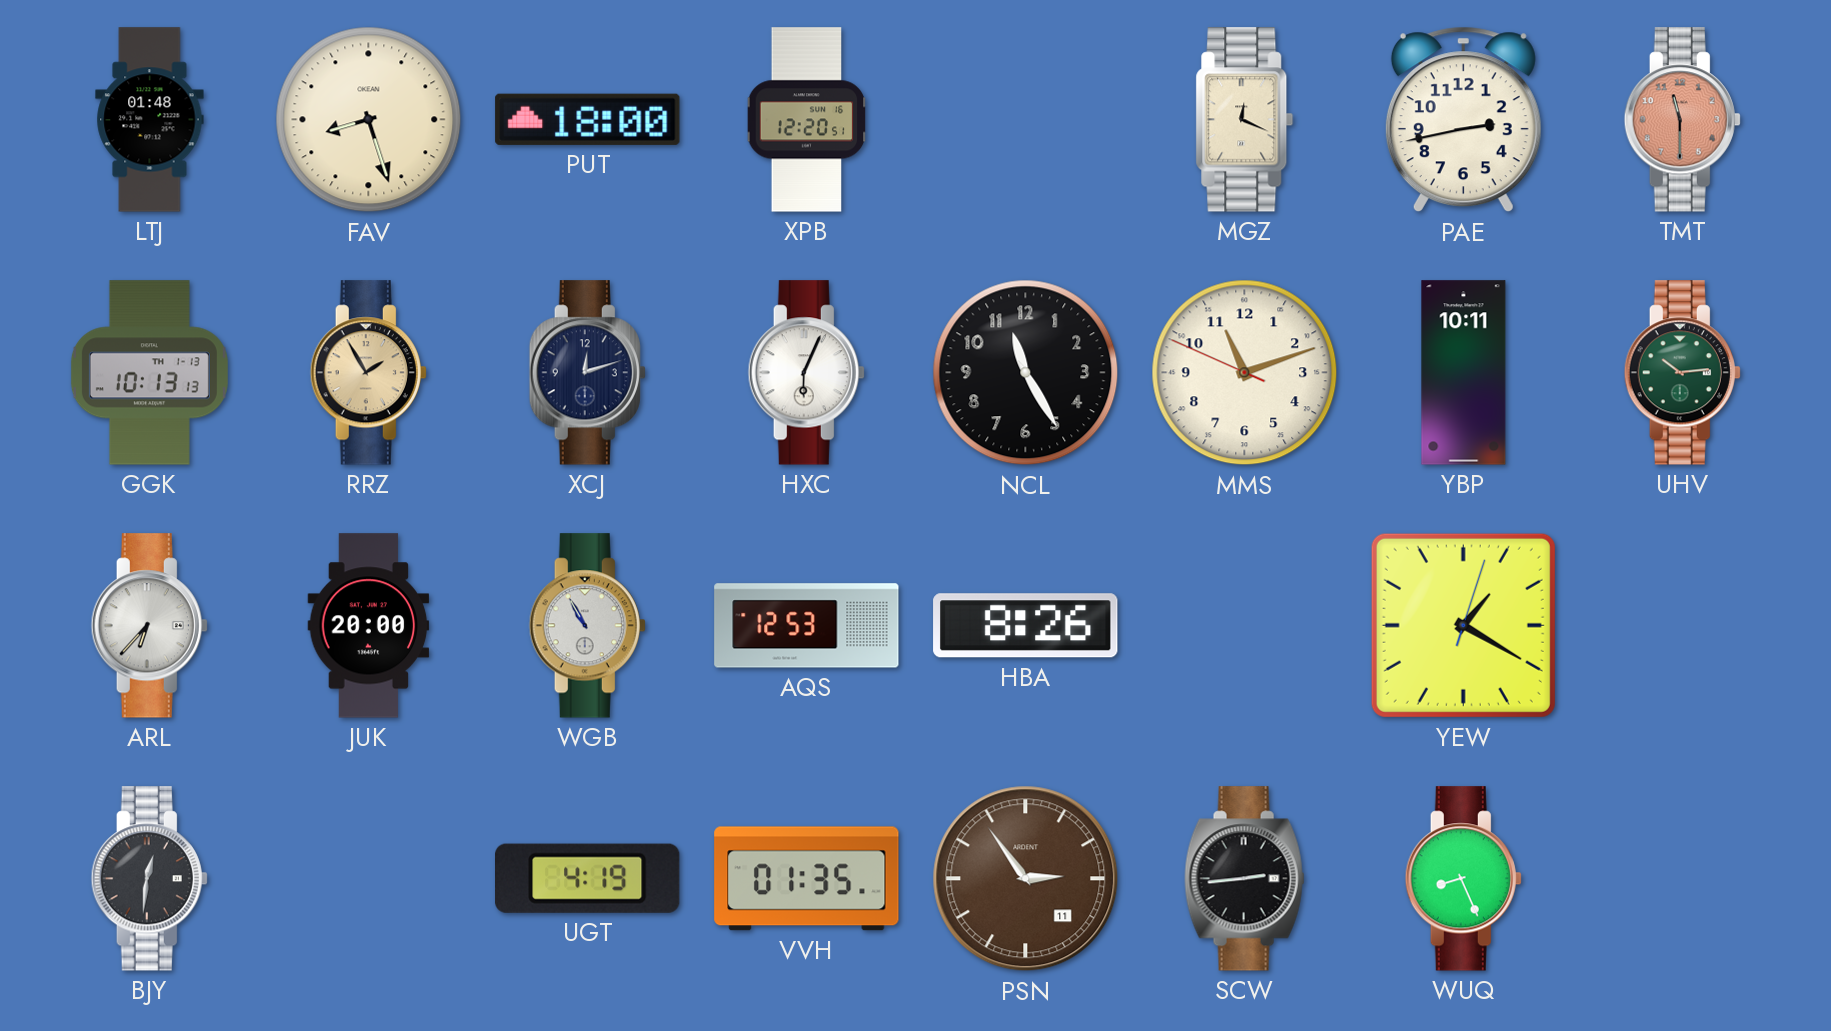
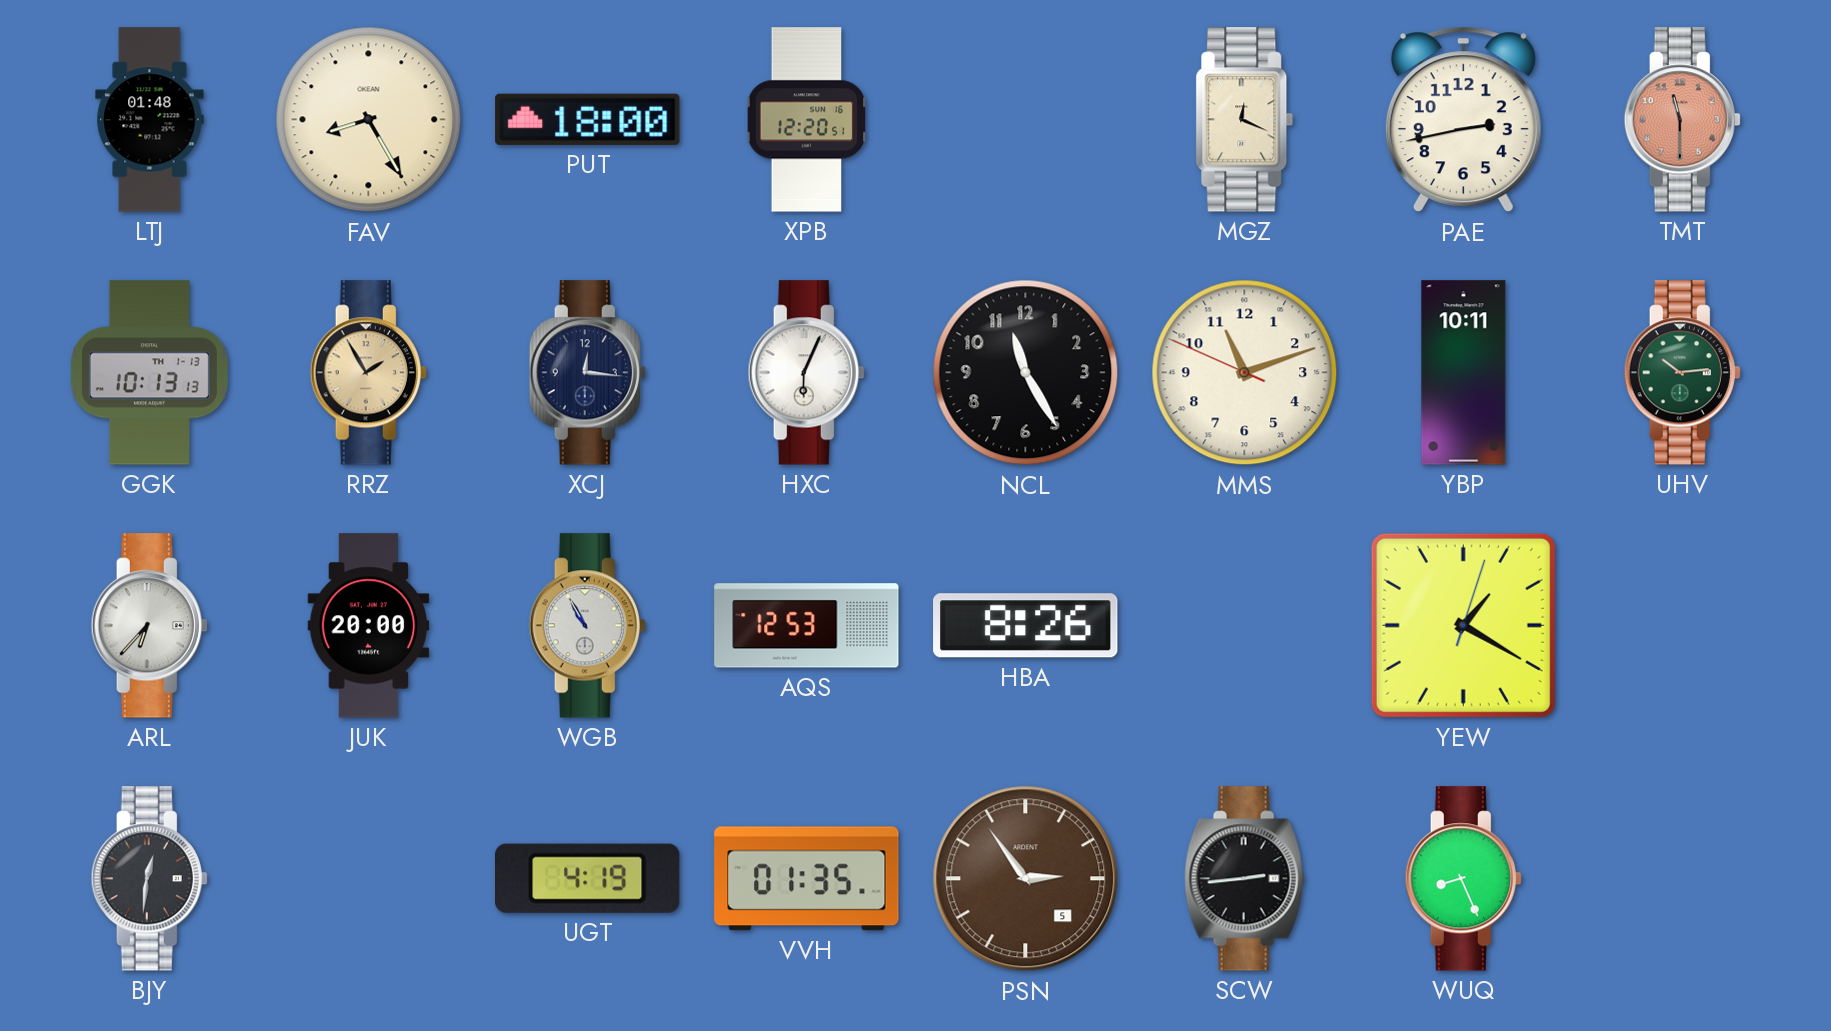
FAV: 8:27 -> 8:25
XCJ: 12:12 -> 12:16
PSN date: 11 -> 5
